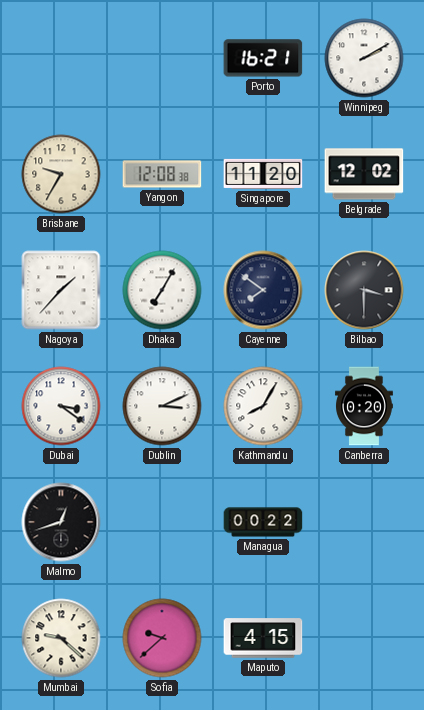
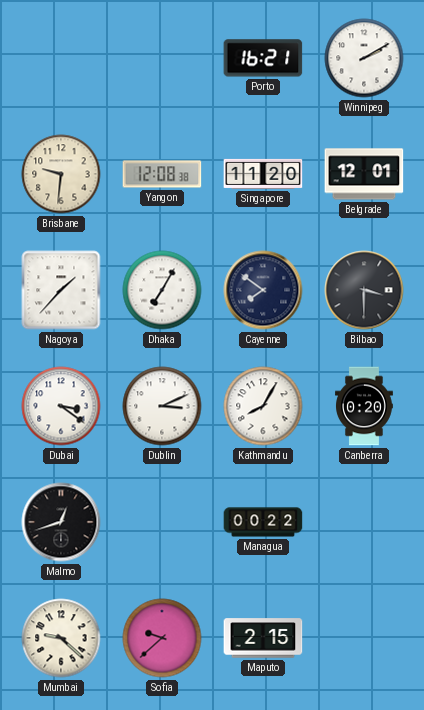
Brisbane: 9:35 -> 9:31
Belgrade: 12:02 -> 12:01
Maputo: 4:15 -> 2:15
